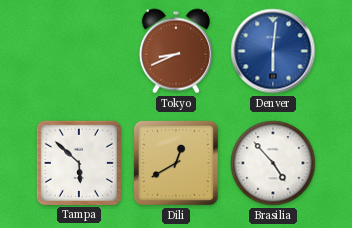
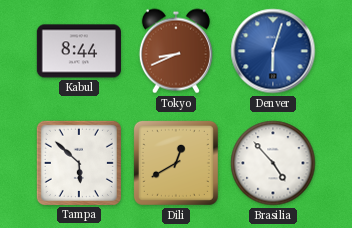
Kabul: none -> 8:44
Denver: 6:01 -> 6:03
